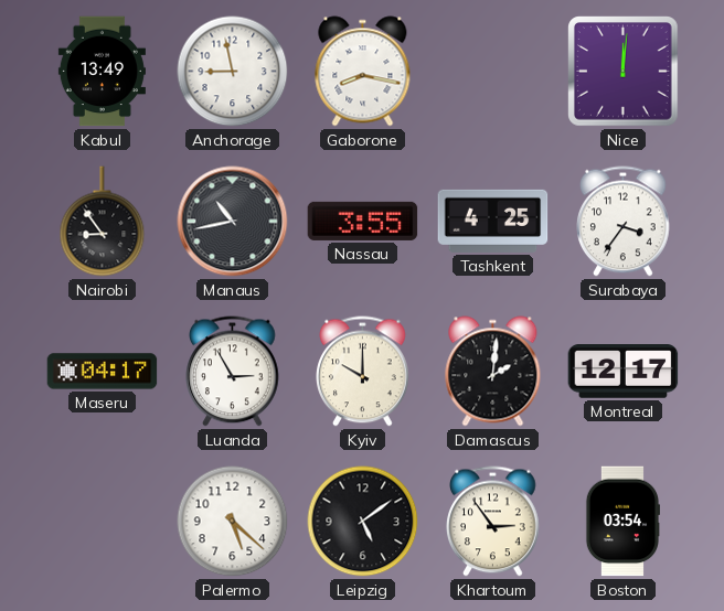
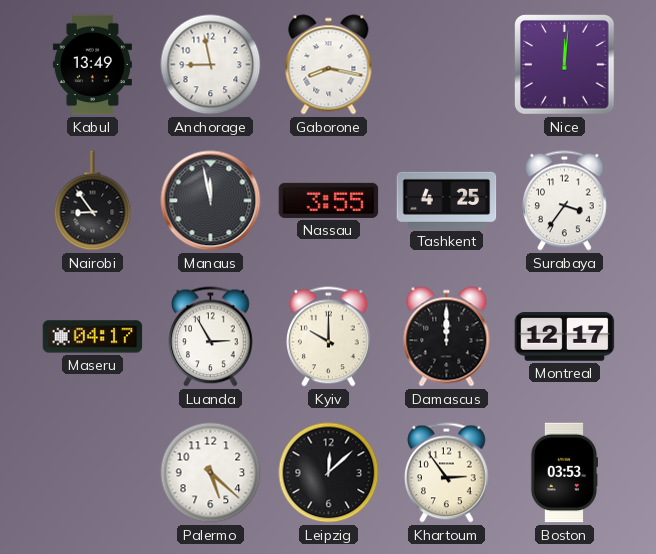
Manaus: 10:43 -> 11:58
Damascus: 2:01 -> 12:00
Leipzig: 5:09 -> 12:08
Boston: 03:54 -> 03:53
